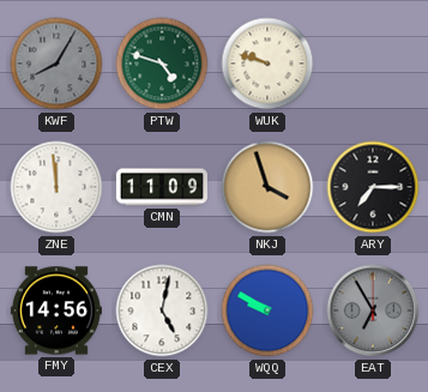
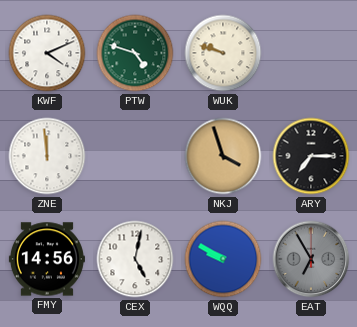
KWF: 8:05 -> 4:11
KWF dial: grey -> white
CMN: 11:09 -> none
